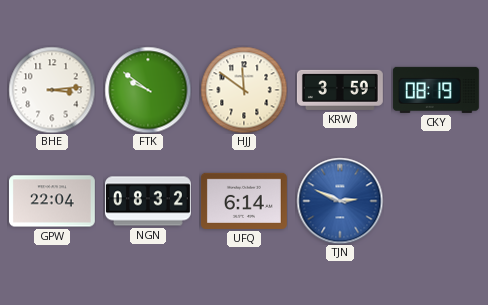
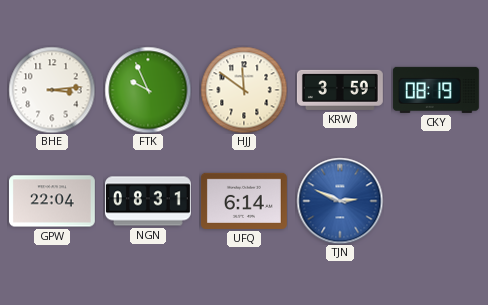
FTK: 9:51 -> 9:56
NGN: 08:32 -> 08:31
